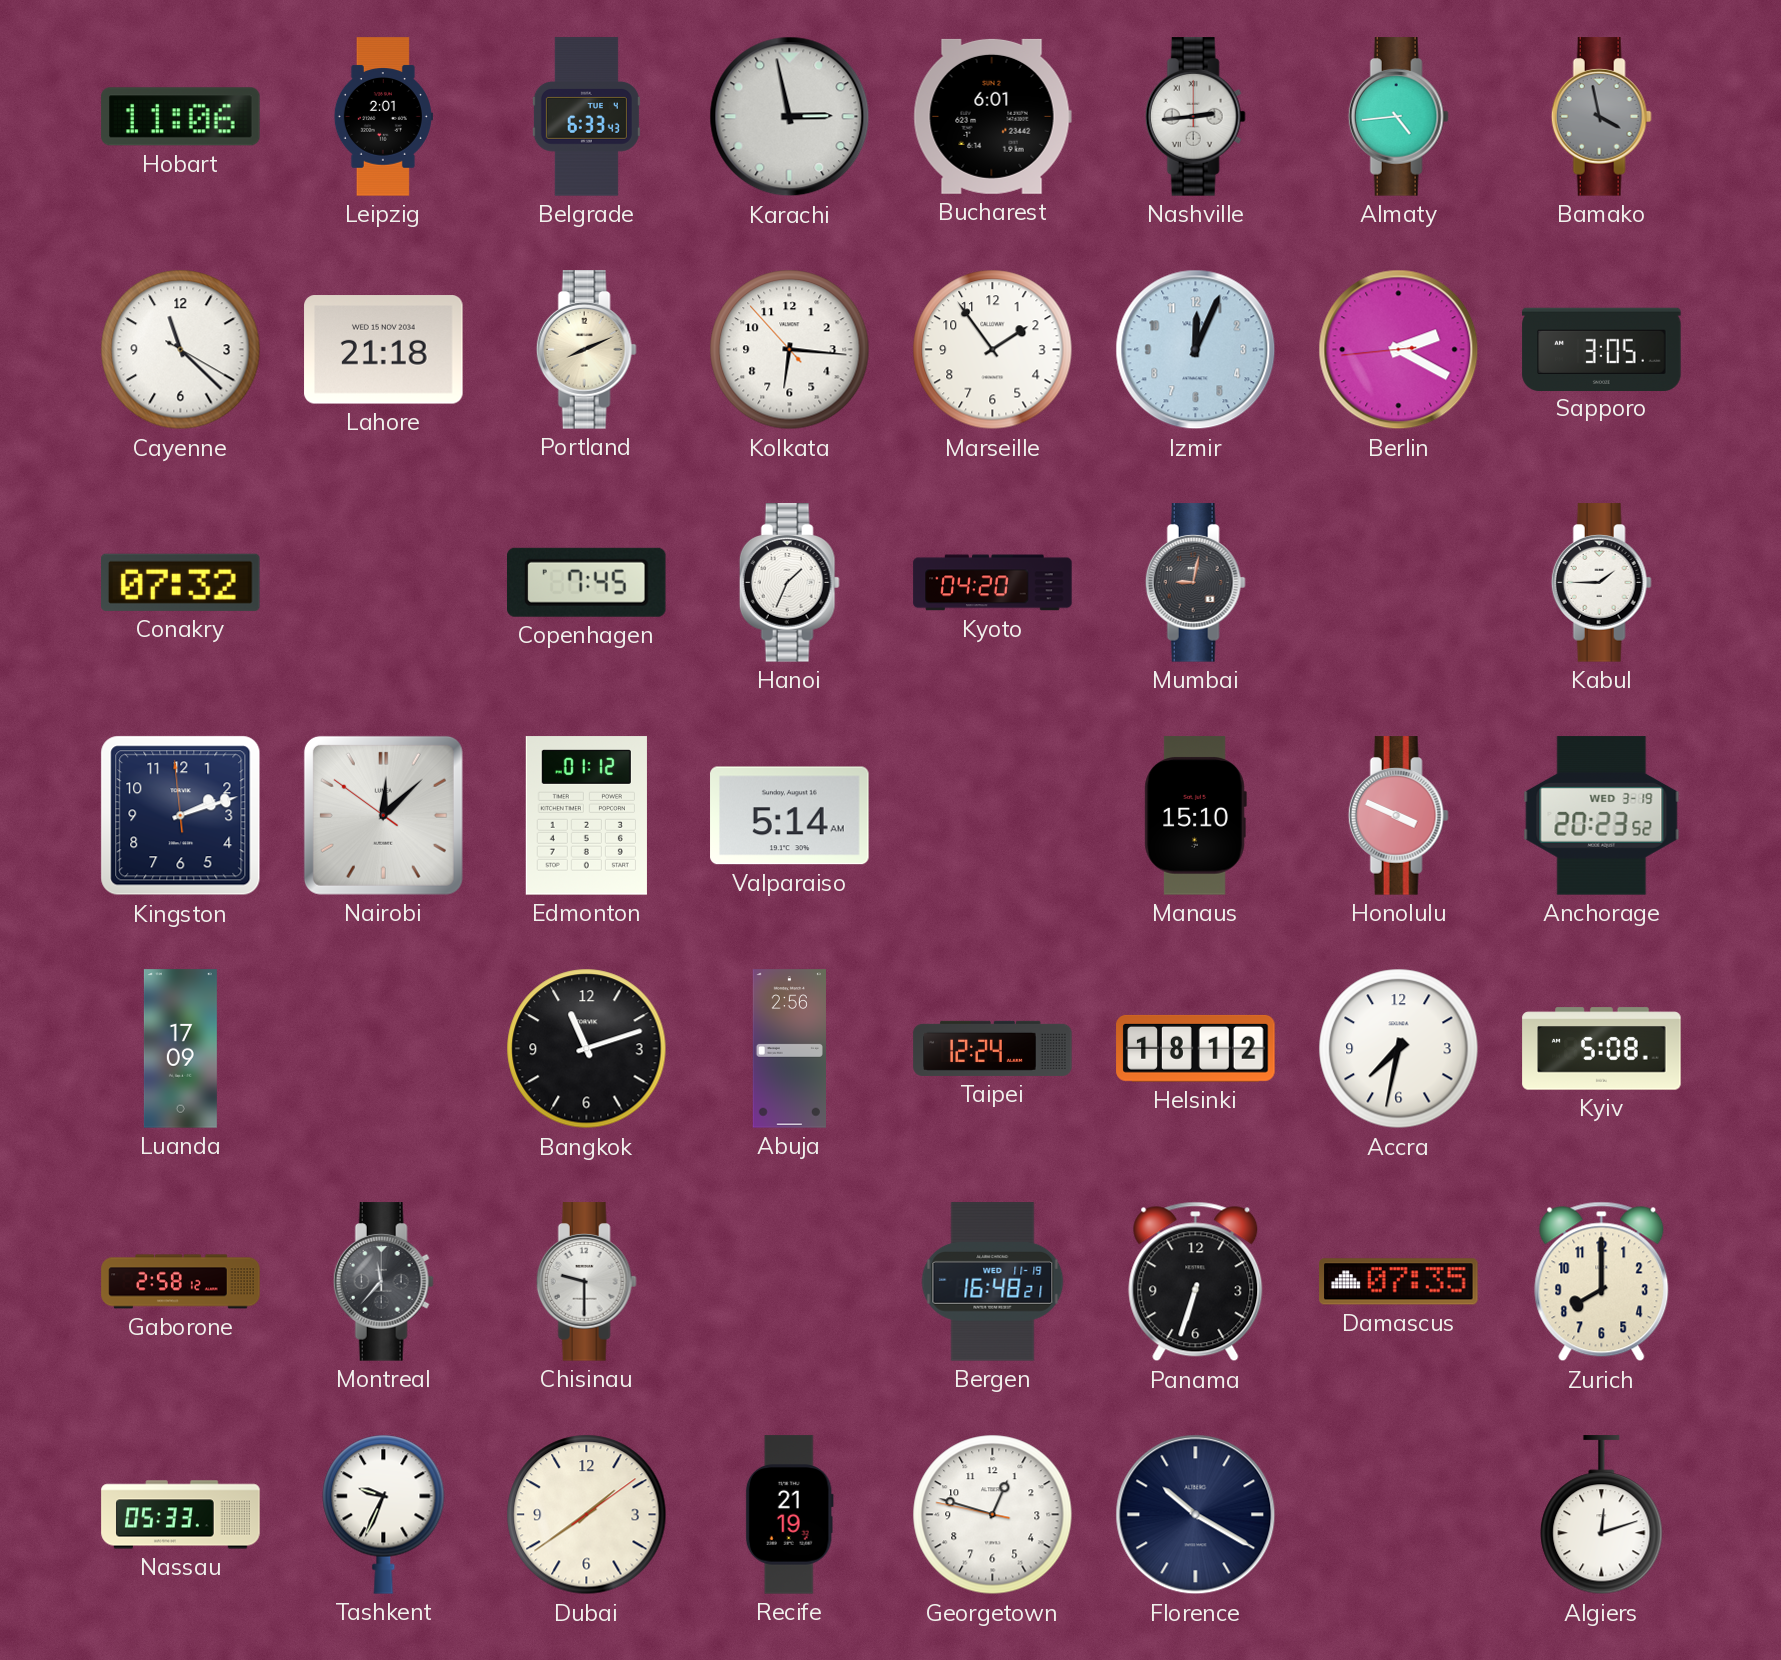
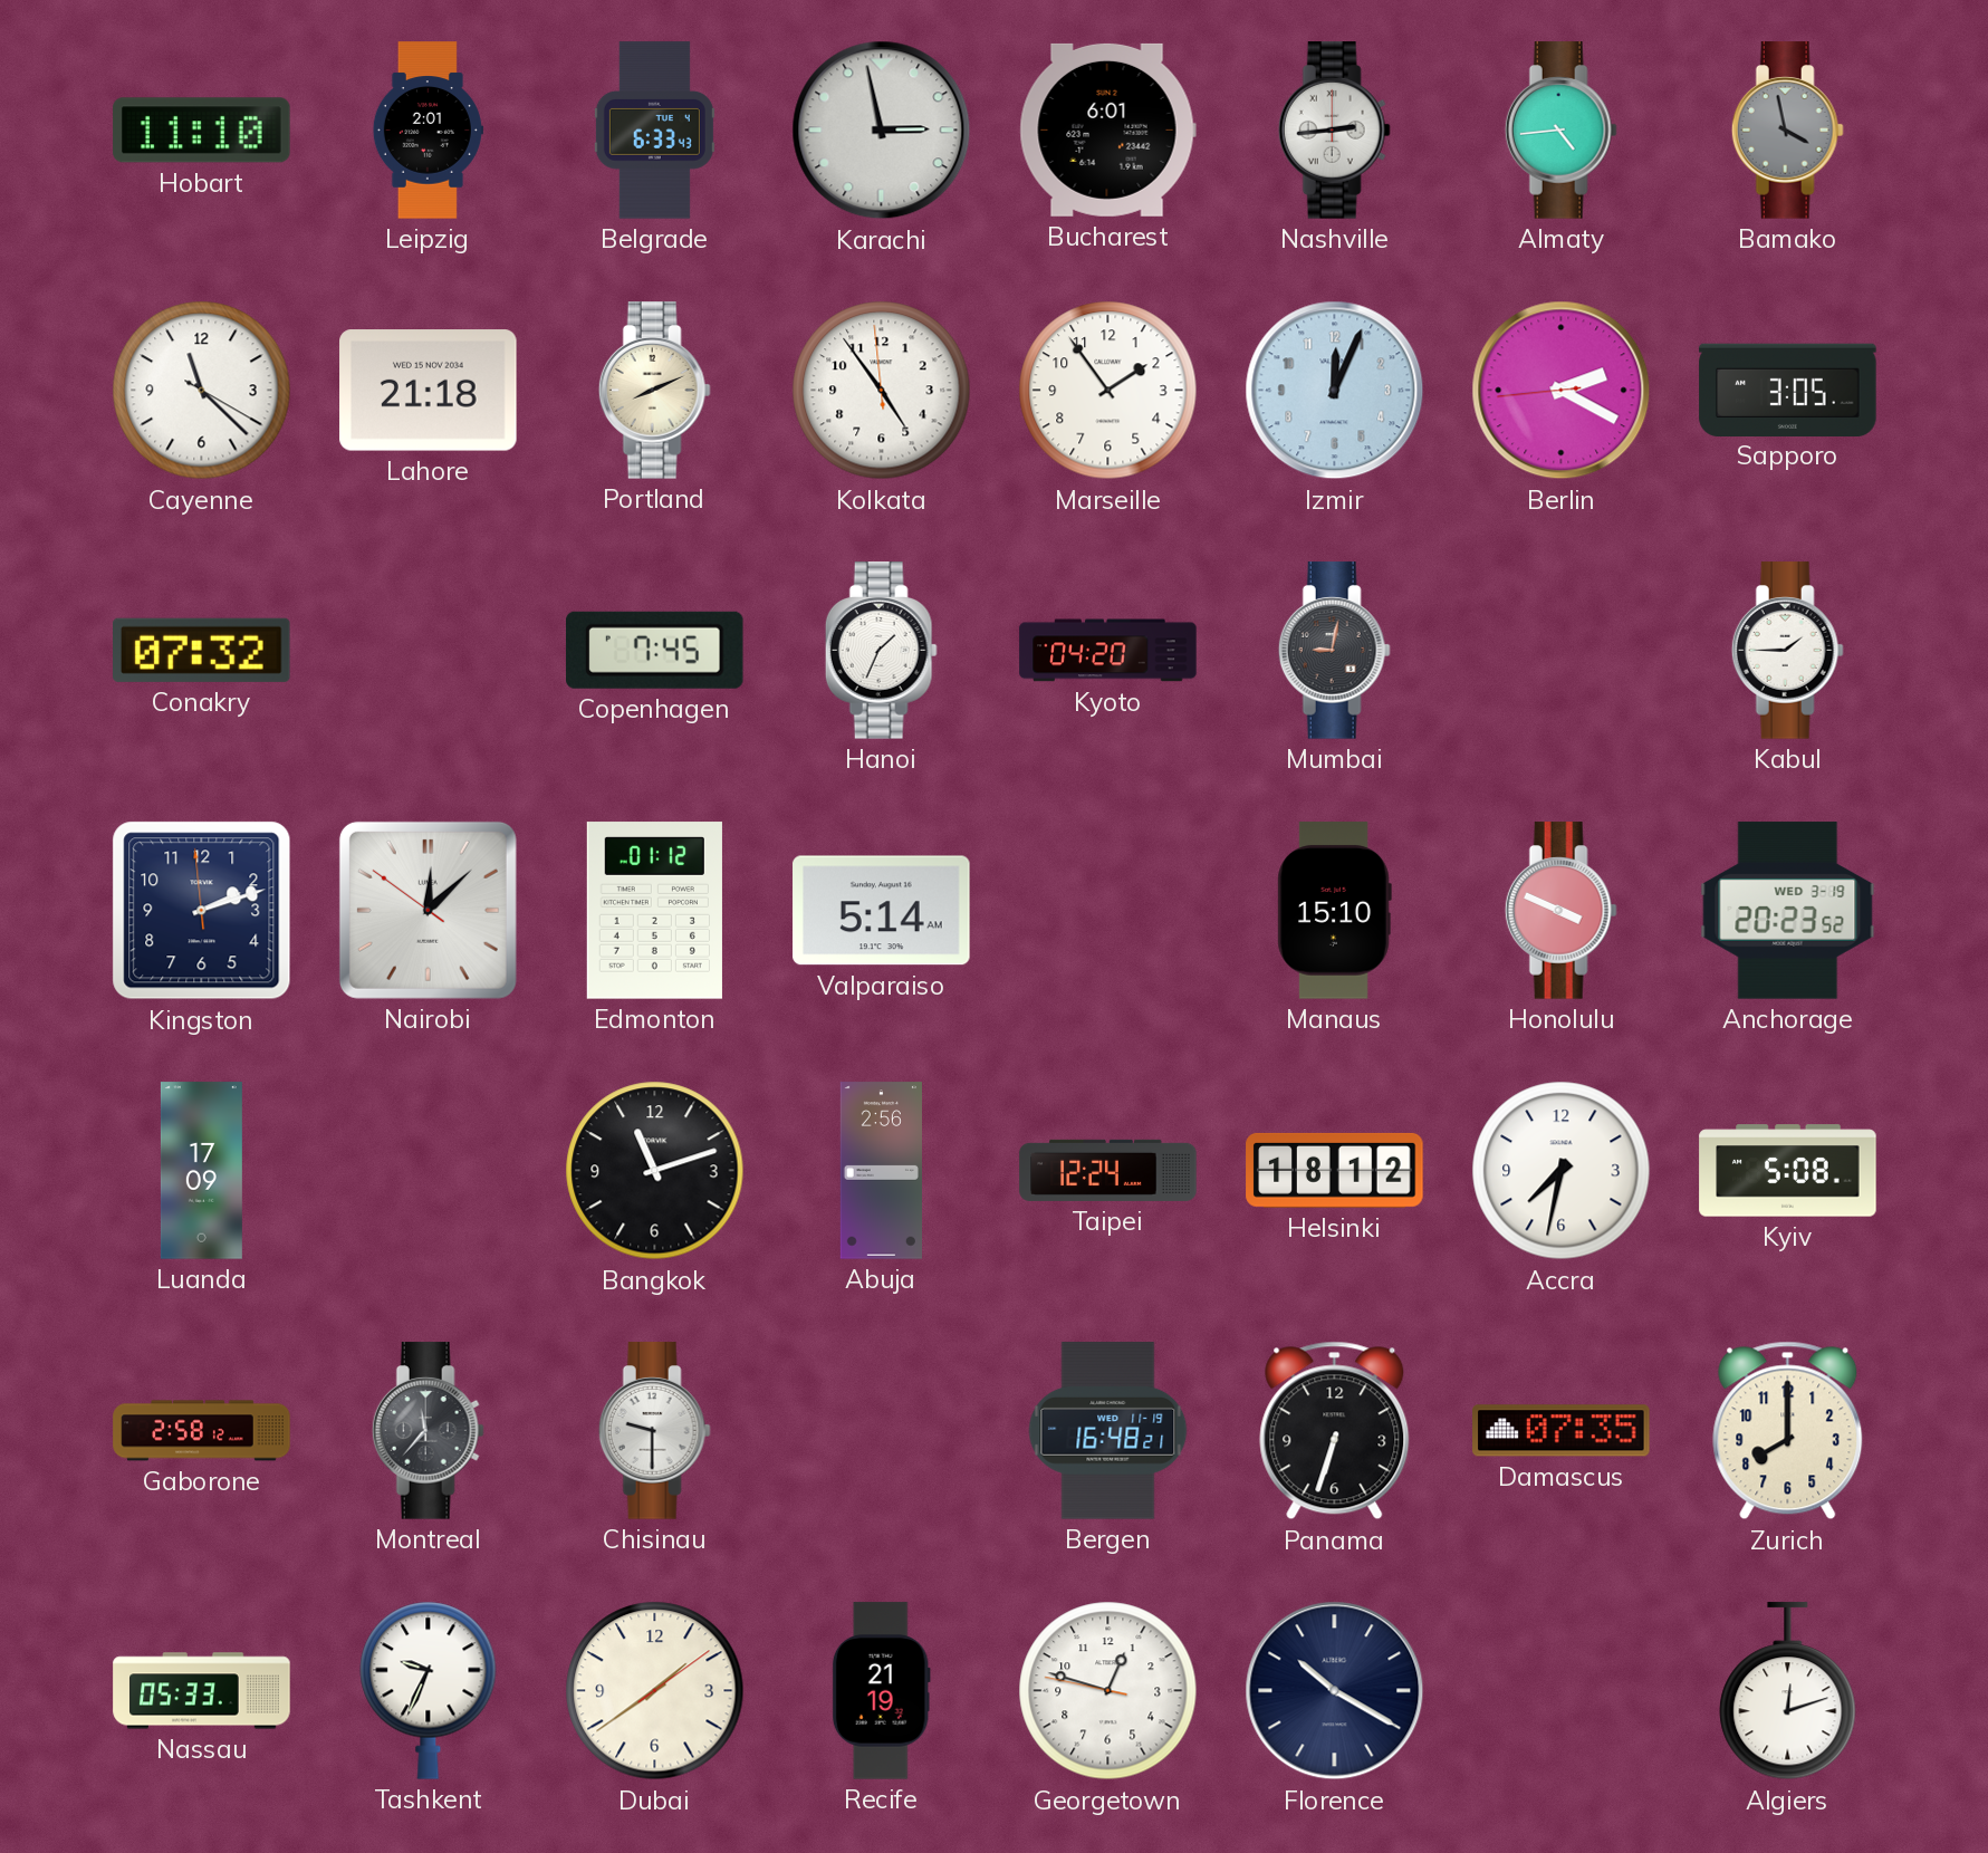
Hobart: 11:06 -> 11:10
Kolkata: 6:15 -> 4:53
